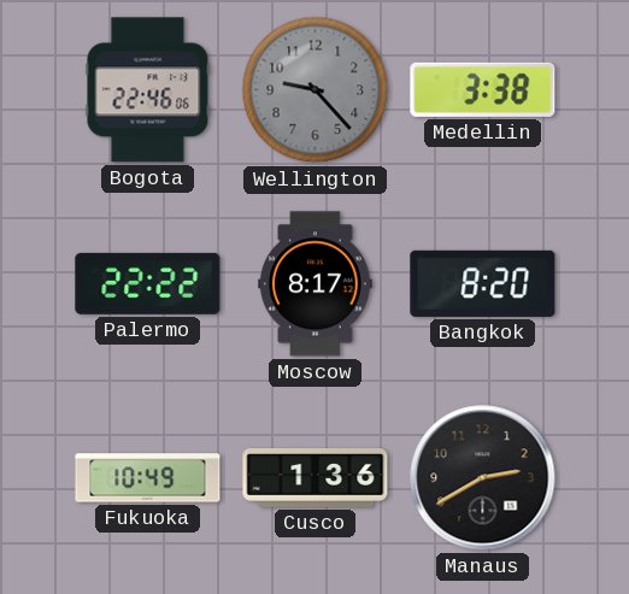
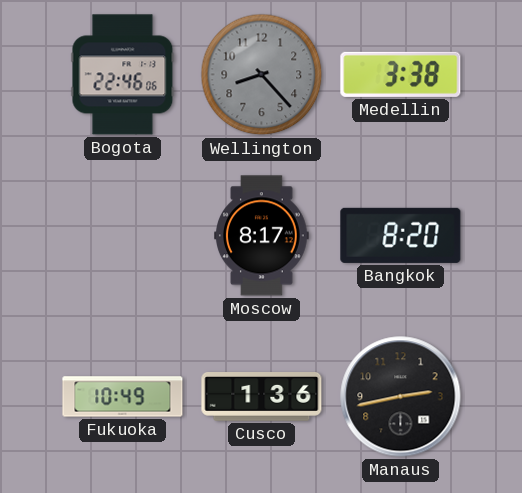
Wellington: 9:23 -> 8:23
Palermo: 22:22 -> none
Manaus: 2:40 -> 2:43
